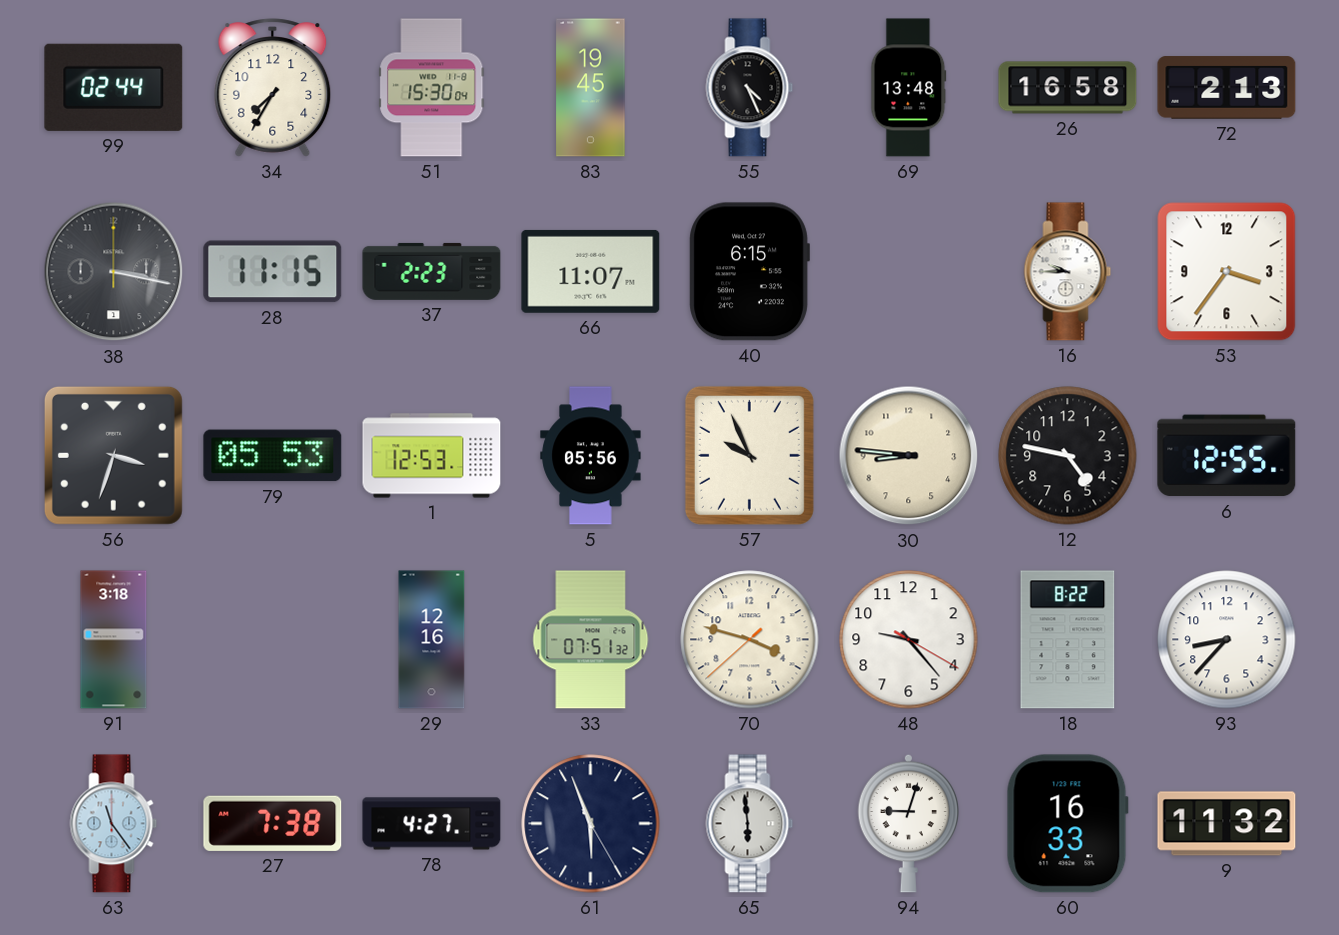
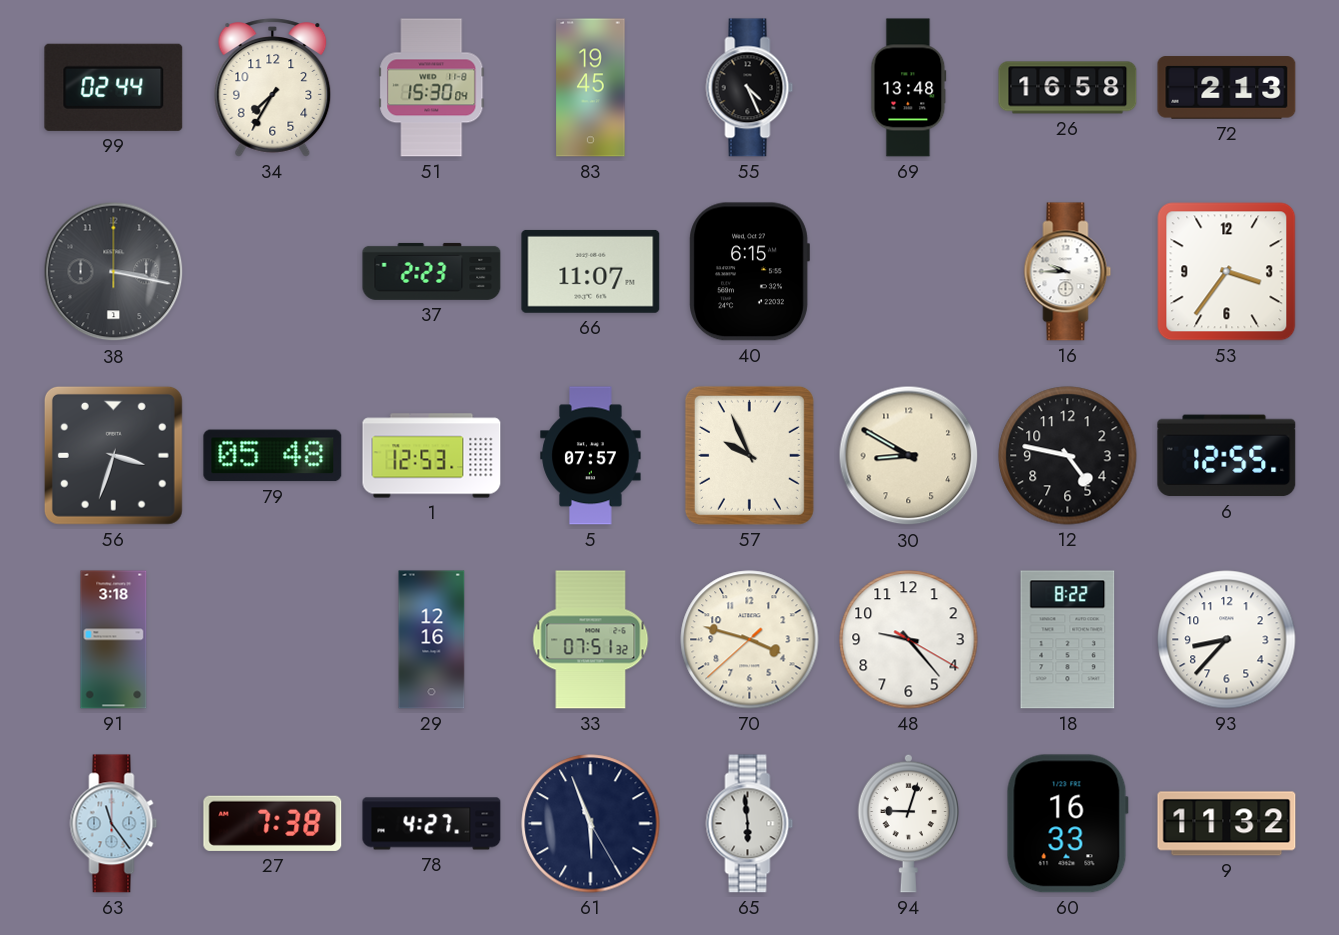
28: 11:15 -> none
79: 05:53 -> 05:48
5: 05:56 -> 07:57
30: 8:46 -> 8:50
